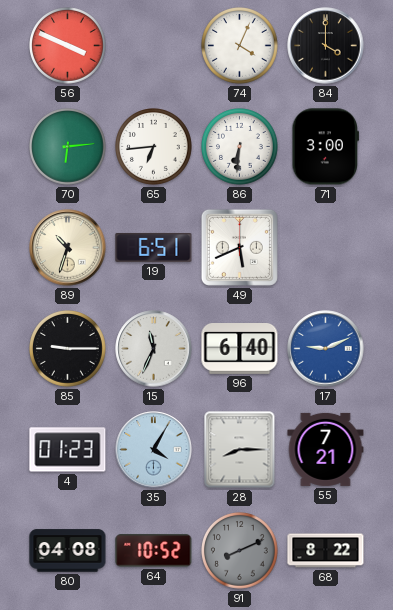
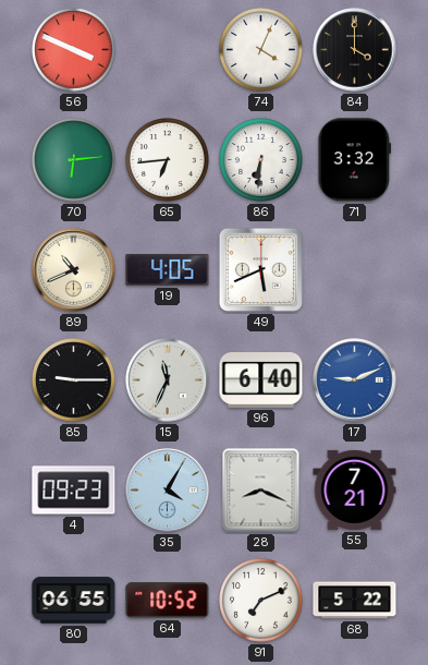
71: 3:00 -> 3:32
89: 10:33 -> 10:41
19: 6:51 -> 4:05
4: 01:23 -> 09:23
28: 8:15 -> 8:19
80: 04:08 -> 06:55
91: 8:11 -> 7:11
91 dial: grey -> white
68: 8:22 -> 5:22
